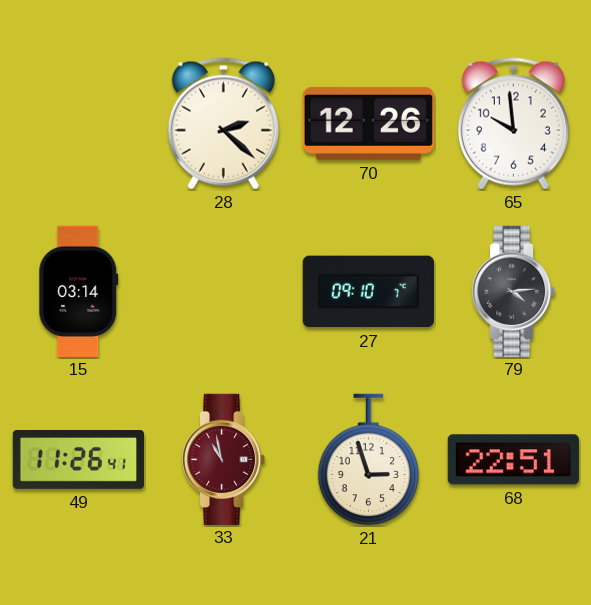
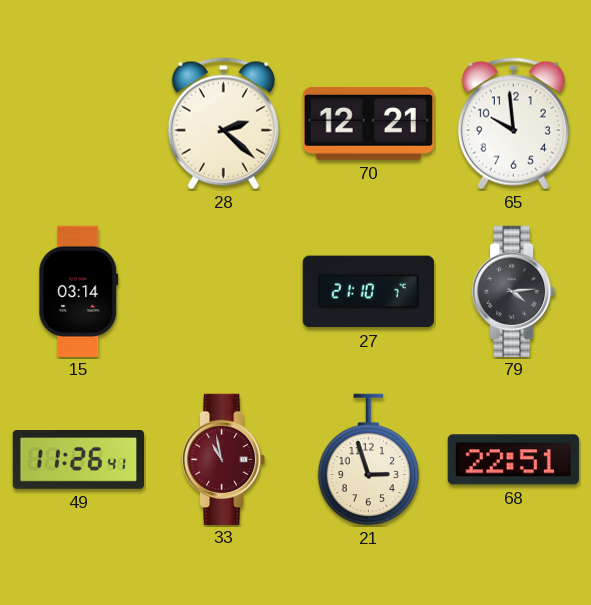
70: 12:26 -> 12:21
27: 09:10 -> 21:10
